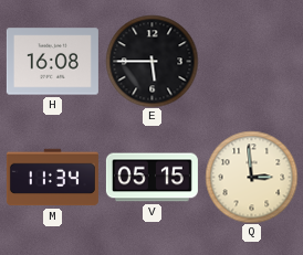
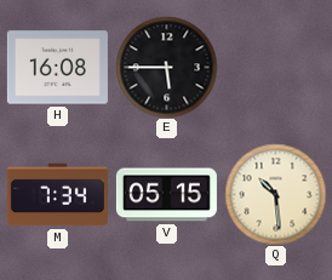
M: 11:34 -> 7:34
Q: 2:59 -> 10:29
